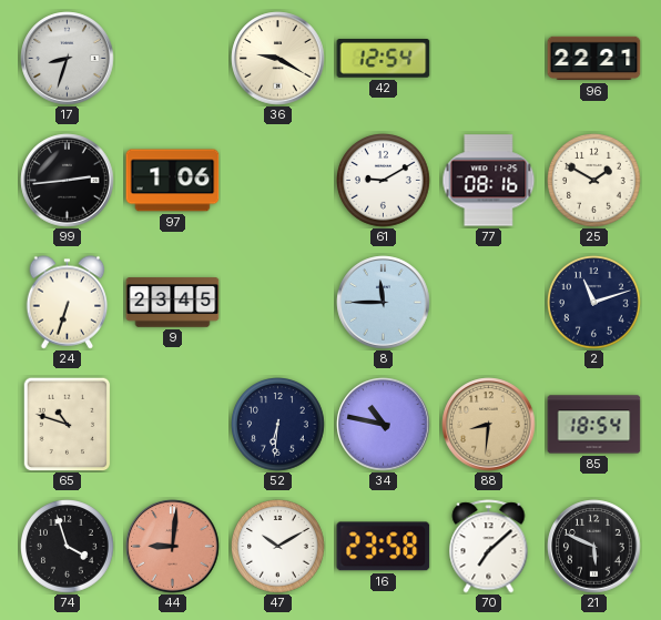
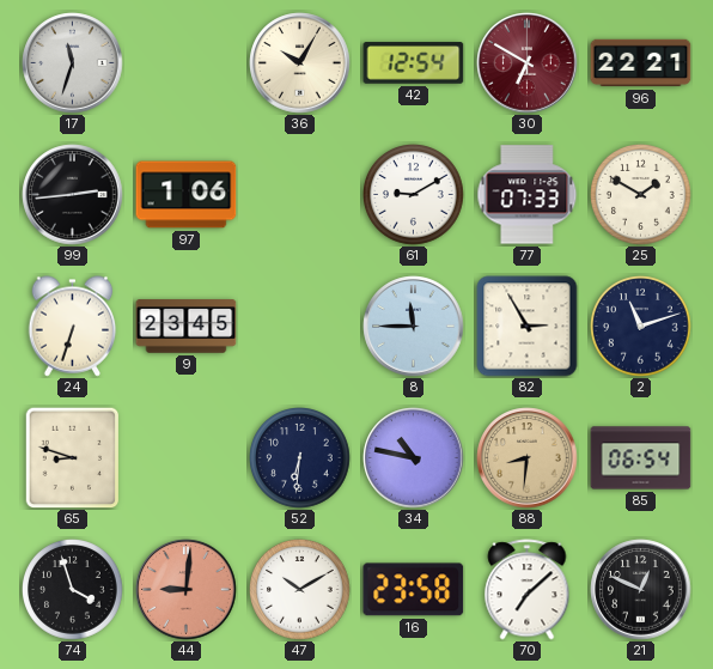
17: 8:33 -> 11:33
36: 9:20 -> 10:05
30: none -> 6:50
77: 08:16 -> 07:33
82: none -> 2:55
65: 10:48 -> 8:48
85: 18:54 -> 06:54
21: 5:49 -> 12:49
